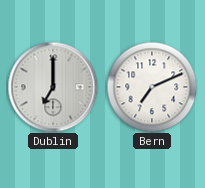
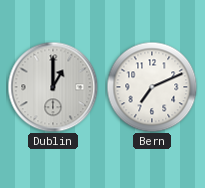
Dublin: 7:00 -> 1:00
